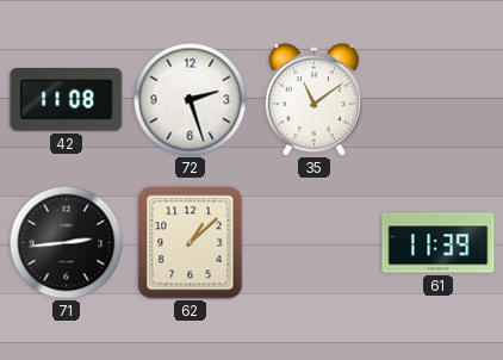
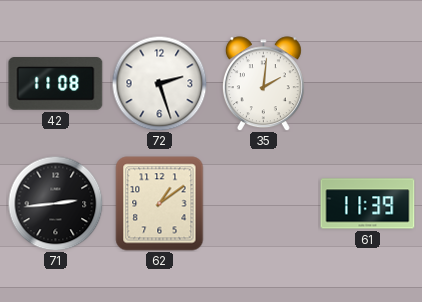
35: 11:09 -> 2:01
62: 1:08 -> 1:09
